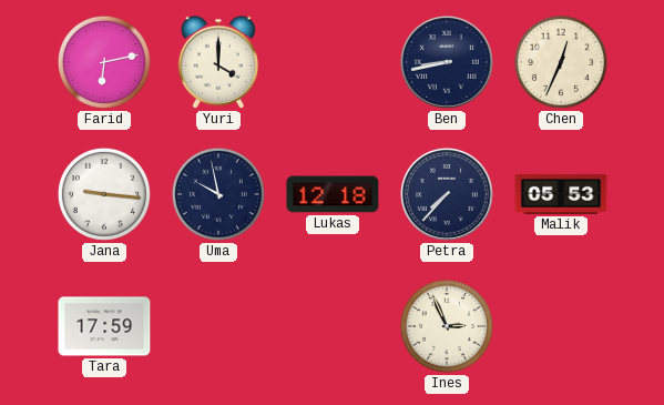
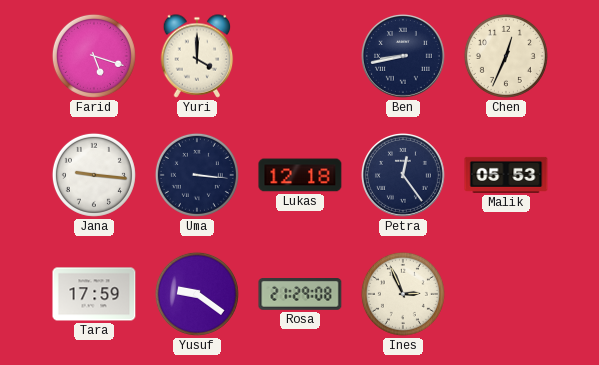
Farid: 6:13 -> 5:18
Uma: 9:58 -> 3:16
Petra: 7:37 -> 12:24
Yusuf: none -> 9:21
Rosa: none -> 21:29
